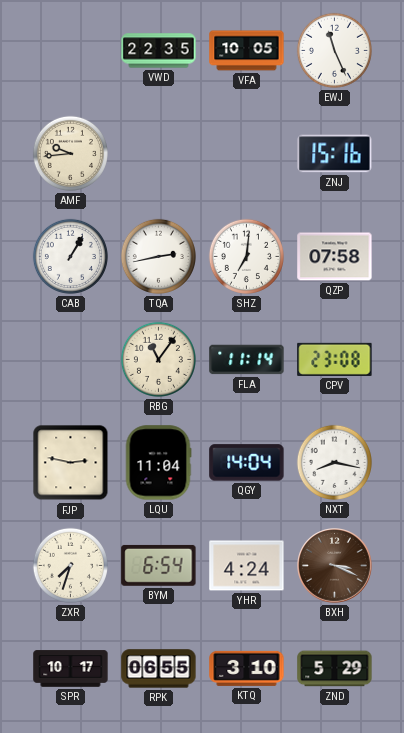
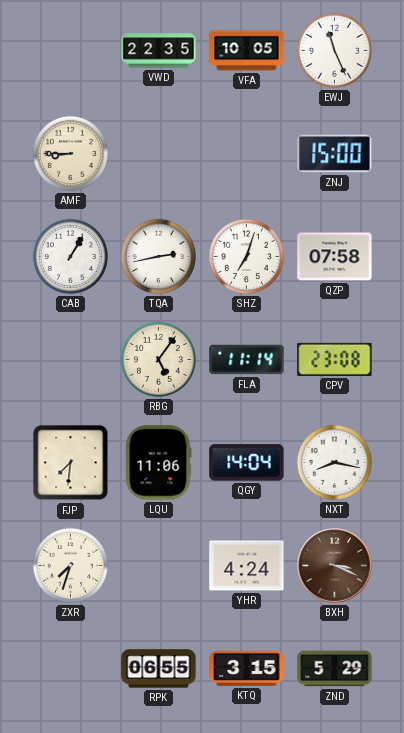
AMF: 9:44 -> 8:45
ZNJ: 15:16 -> 15:00
SHZ: 7:01 -> 7:03
RBG: 11:06 -> 5:06
FJP: 2:47 -> 7:31
LQU: 11:04 -> 11:06
BYM: 6:54 -> none
SPR: 10:17 -> none
KTQ: 3:10 -> 3:15
